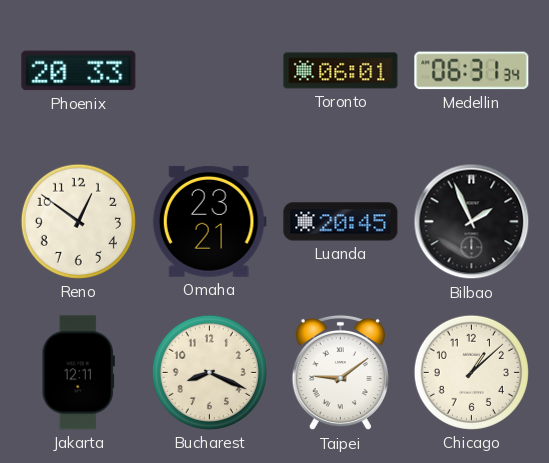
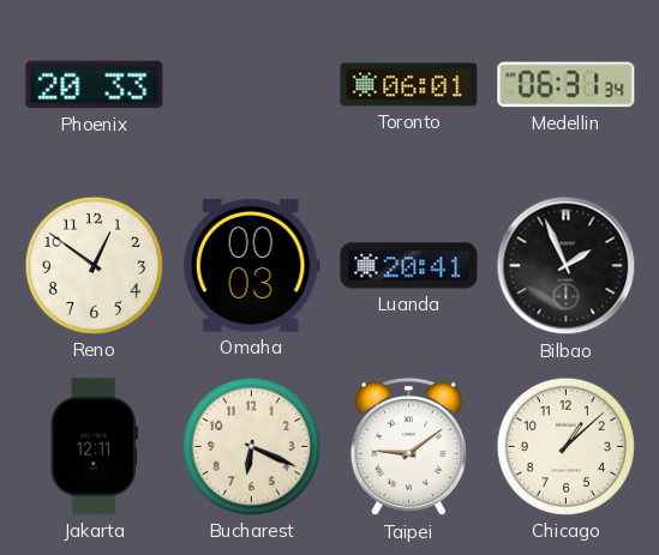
Omaha: 23:21 -> 00:03
Luanda: 20:45 -> 20:41
Bucharest: 8:19 -> 6:19
